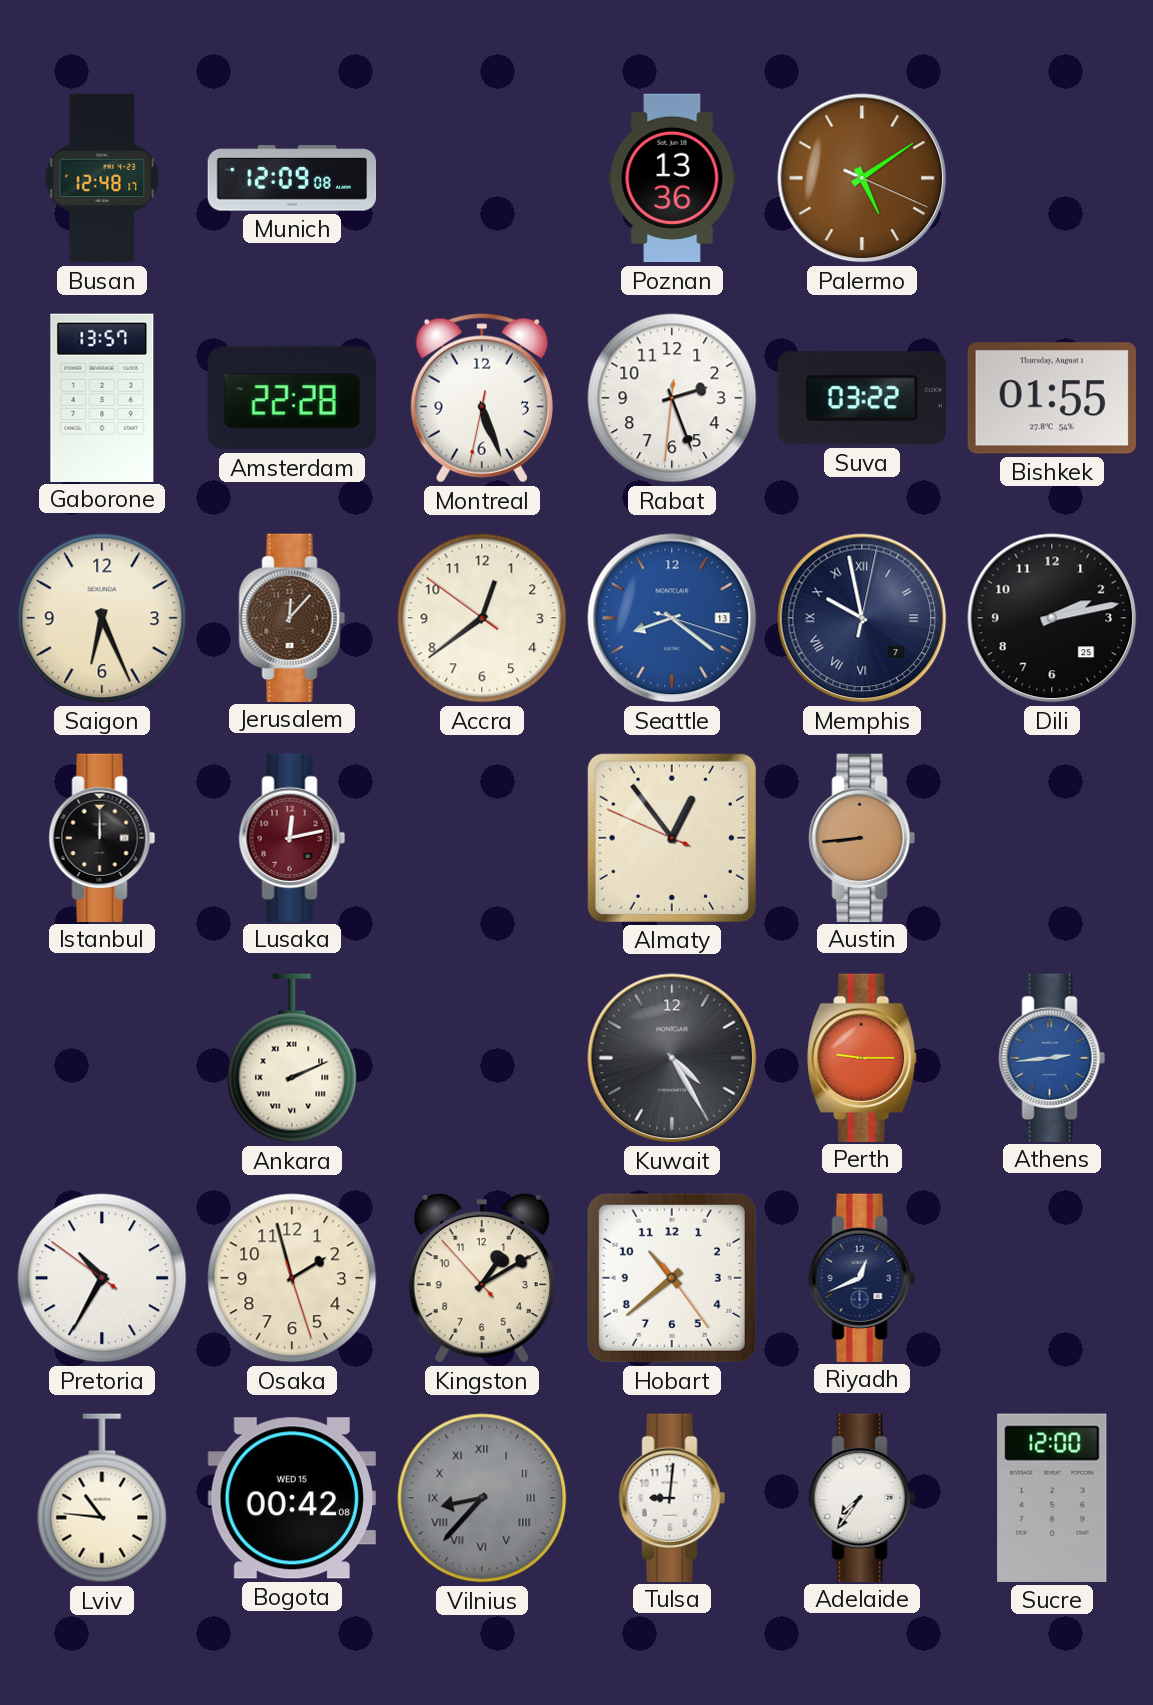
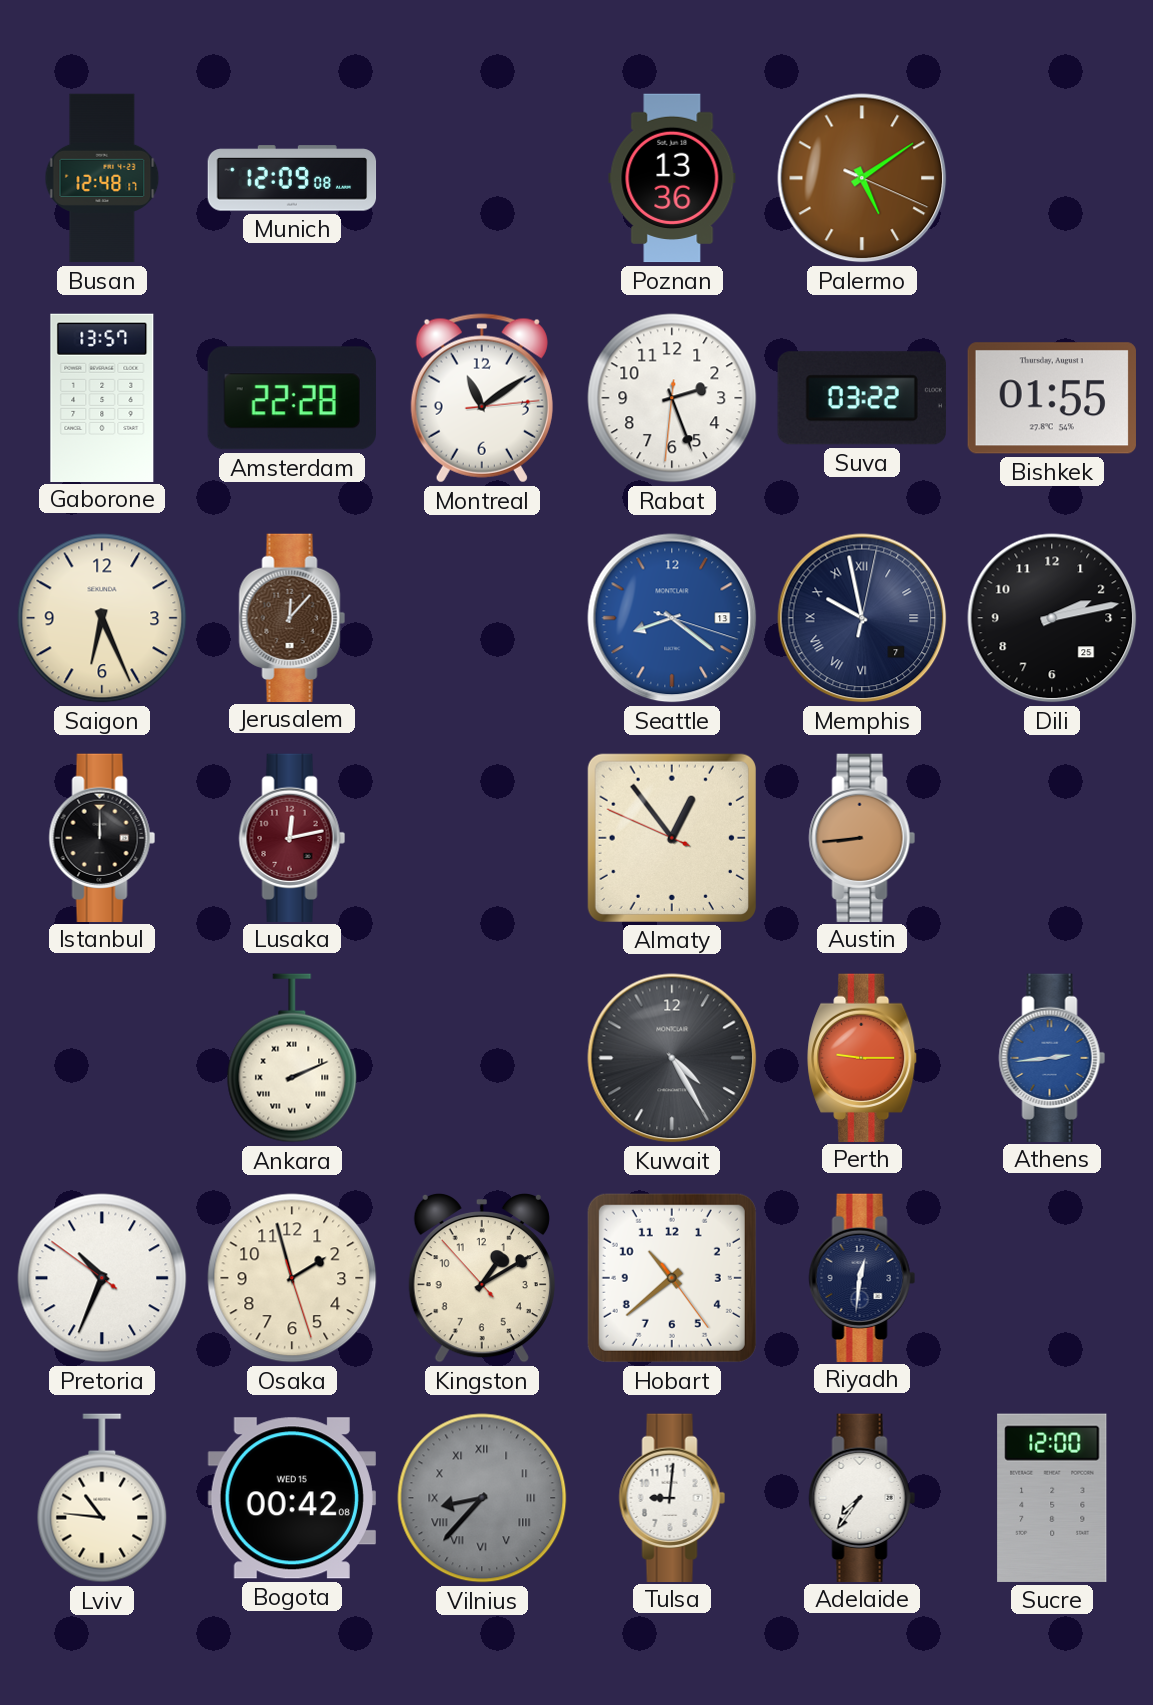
Montreal: 5:26 -> 11:09
Accra: 12:38 -> none
Pretoria: 10:34 -> 10:33
Riyadh: 12:41 -> 12:31
